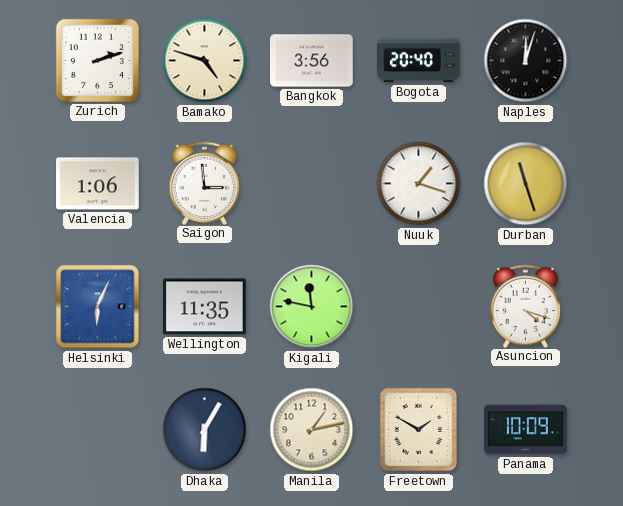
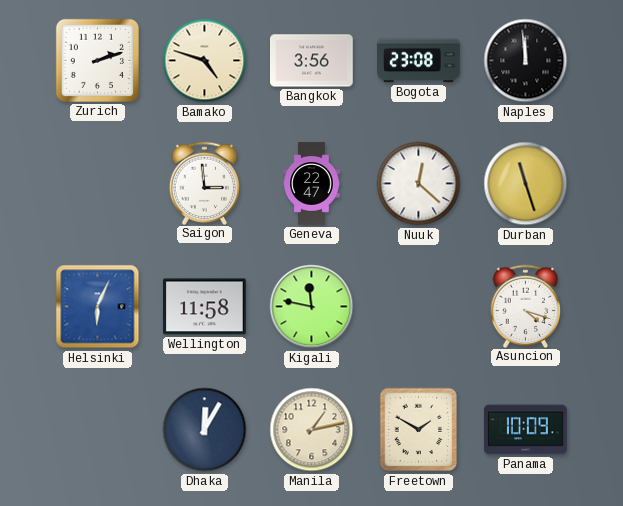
Bogota: 20:40 -> 23:08
Naples: 12:03 -> 11:59
Valencia: 1:06 -> none
Geneva: none -> 22:47
Nuuk: 1:18 -> 12:22
Wellington: 11:35 -> 11:58
Dhaka: 6:05 -> 12:05
